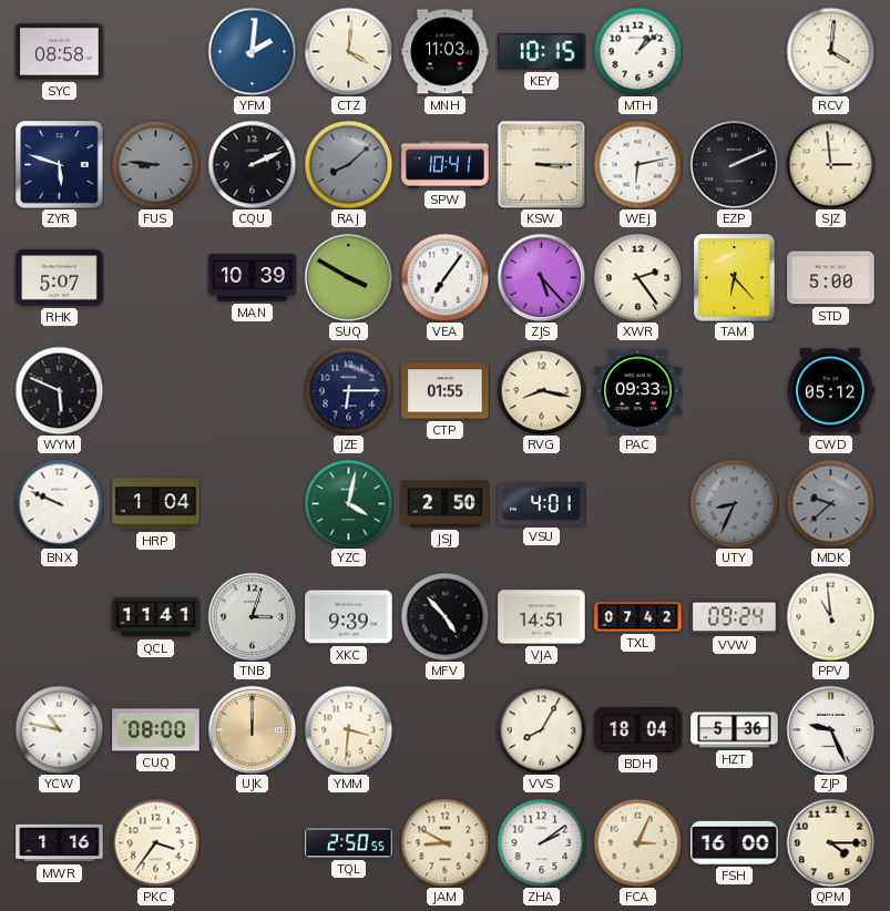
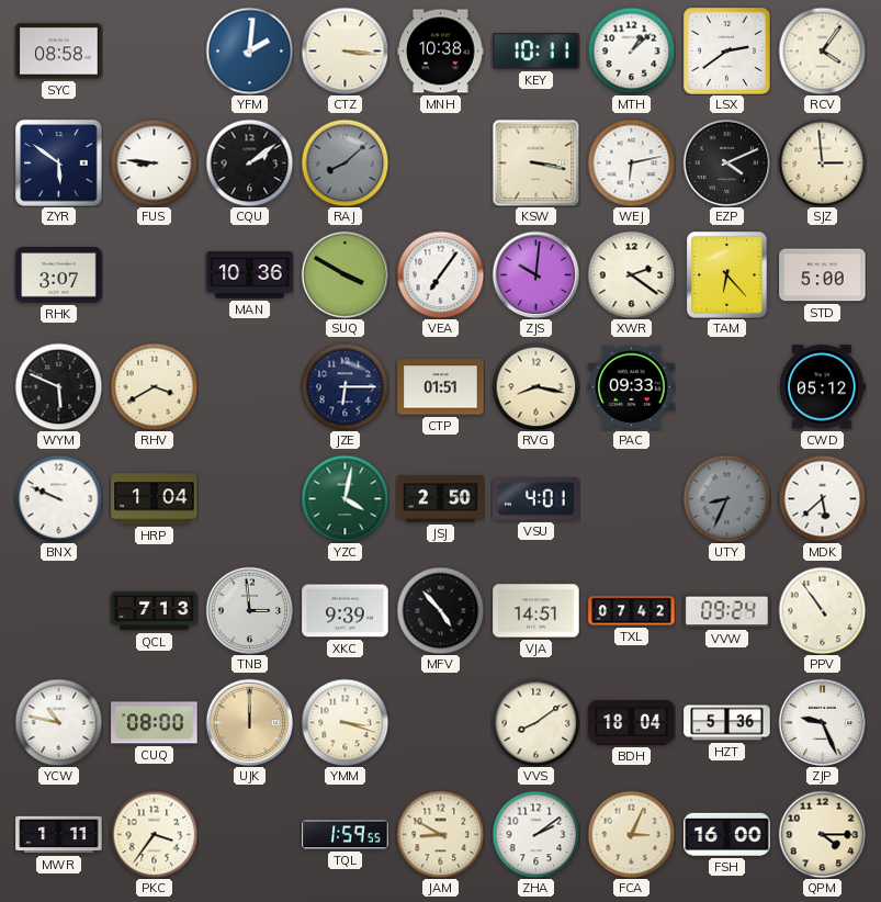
CTZ: 4:01 -> 3:16
MNH: 11:03 -> 10:38
KEY: 10:15 -> 10:11
LSX: none -> 2:39
RCV: 4:01 -> 4:06
ZYR: 5:48 -> 5:51
FUS dial: grey -> white
CQU: 2:11 -> 2:09
SPW: 10:41 -> none
KSW: 3:15 -> 3:17
EZP: 2:11 -> 4:11
RHK: 5:07 -> 3:07
MAN: 10:39 -> 10:36
ZJS: 5:23 -> 10:01
XWR: 2:24 -> 2:21
RHV: none -> 3:40
CTP: 01:55 -> 01:51
MDK: 9:38 -> 5:38
MDK dial: grey -> white
QCL: 11:41 -> 7:13
TNB: 3:03 -> 2:59
PPV: 10:59 -> 10:54
YMM: 3:31 -> 3:18
VVS: 8:05 -> 8:09
MWR: 1:16 -> 1:11
TQL: 2:50 -> 1:59
